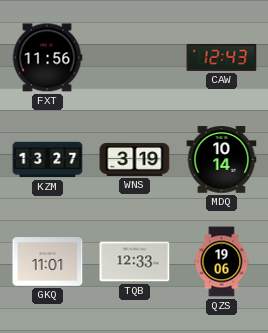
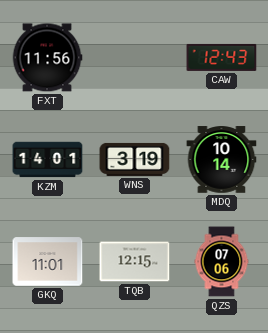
KZM: 13:27 -> 14:01
TQB: 12:33 -> 12:15
QZS: 19:06 -> 07:06
